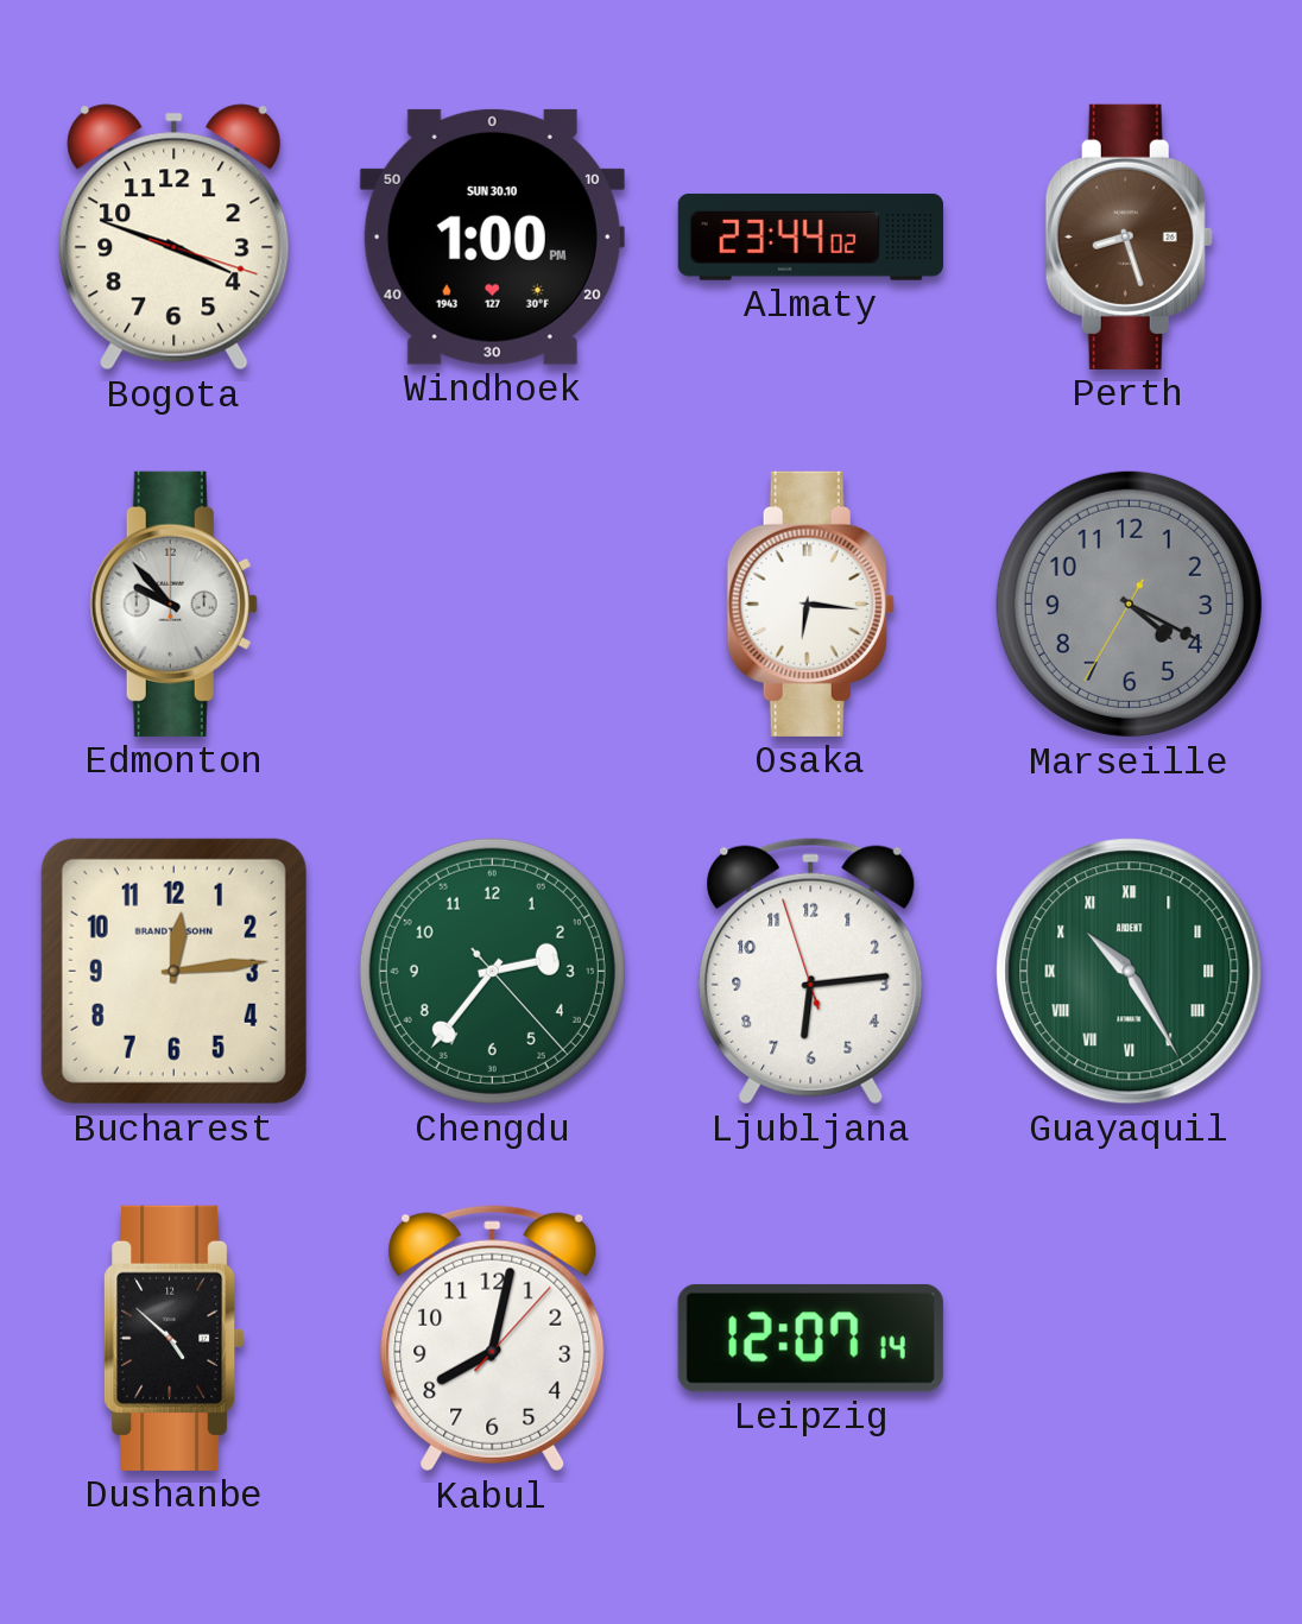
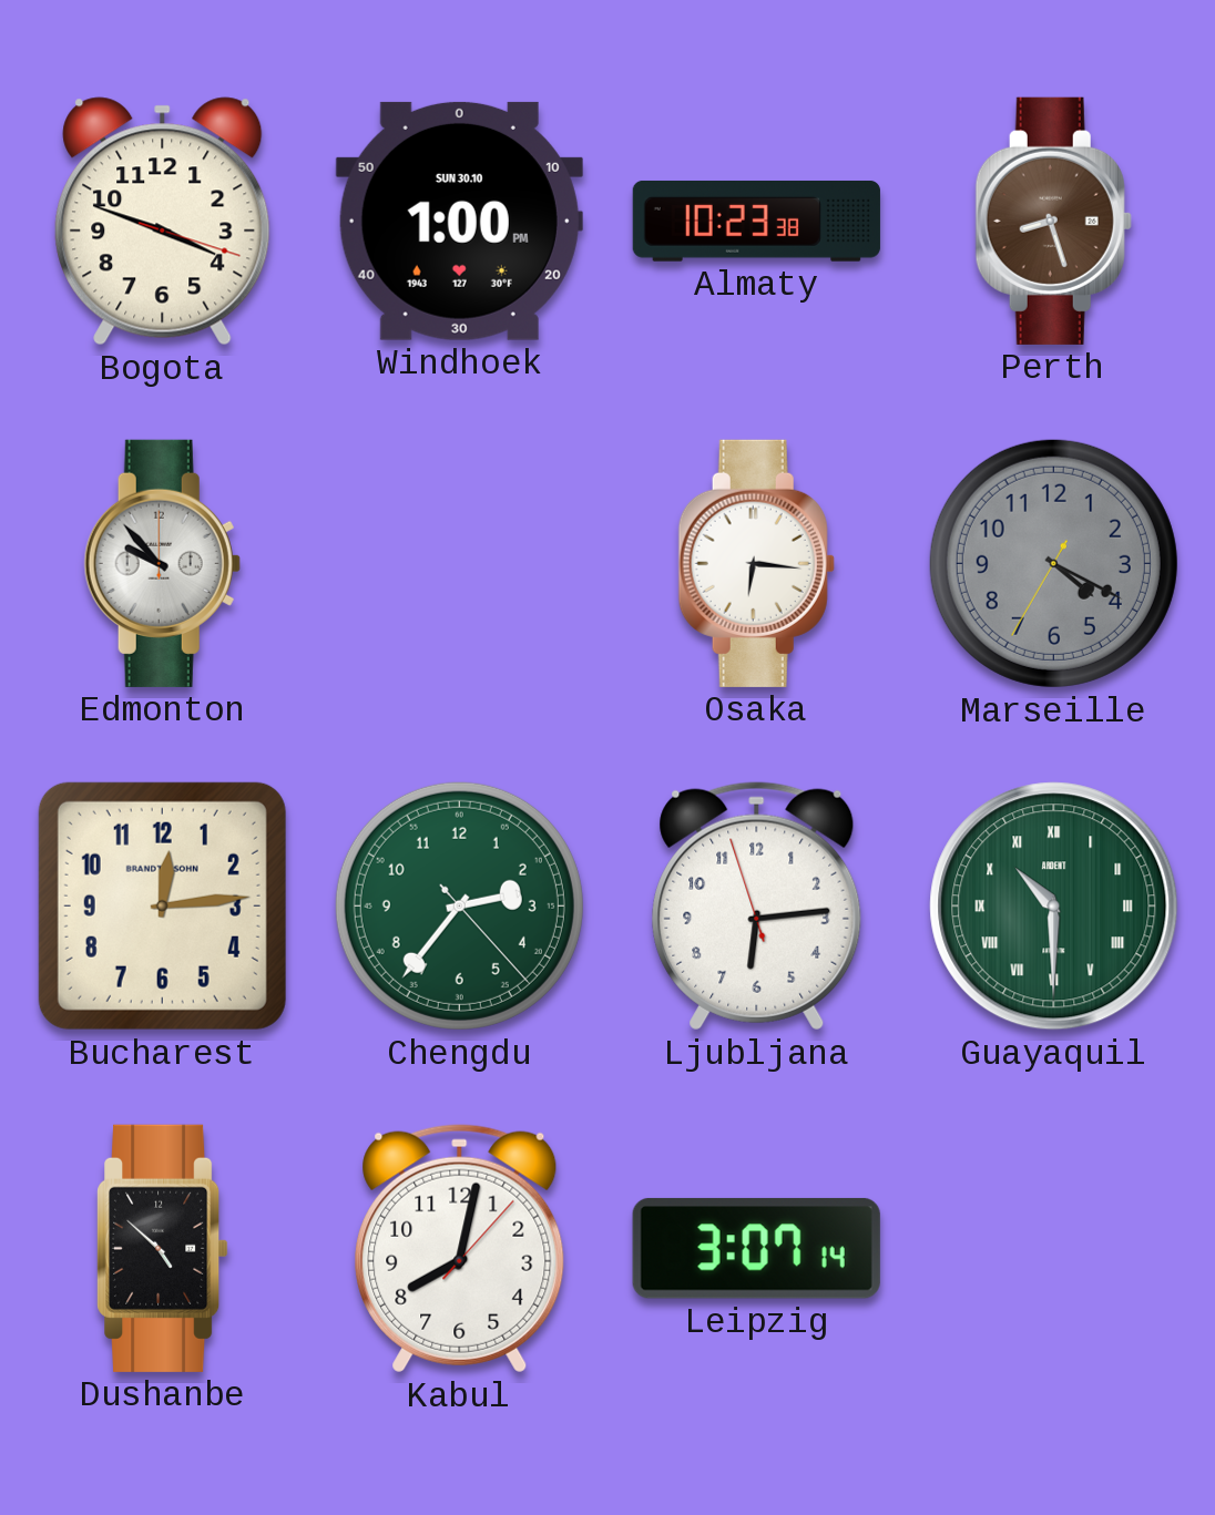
Almaty: 23:44 -> 10:23
Guayaquil: 10:25 -> 10:30
Leipzig: 12:07 -> 3:07
